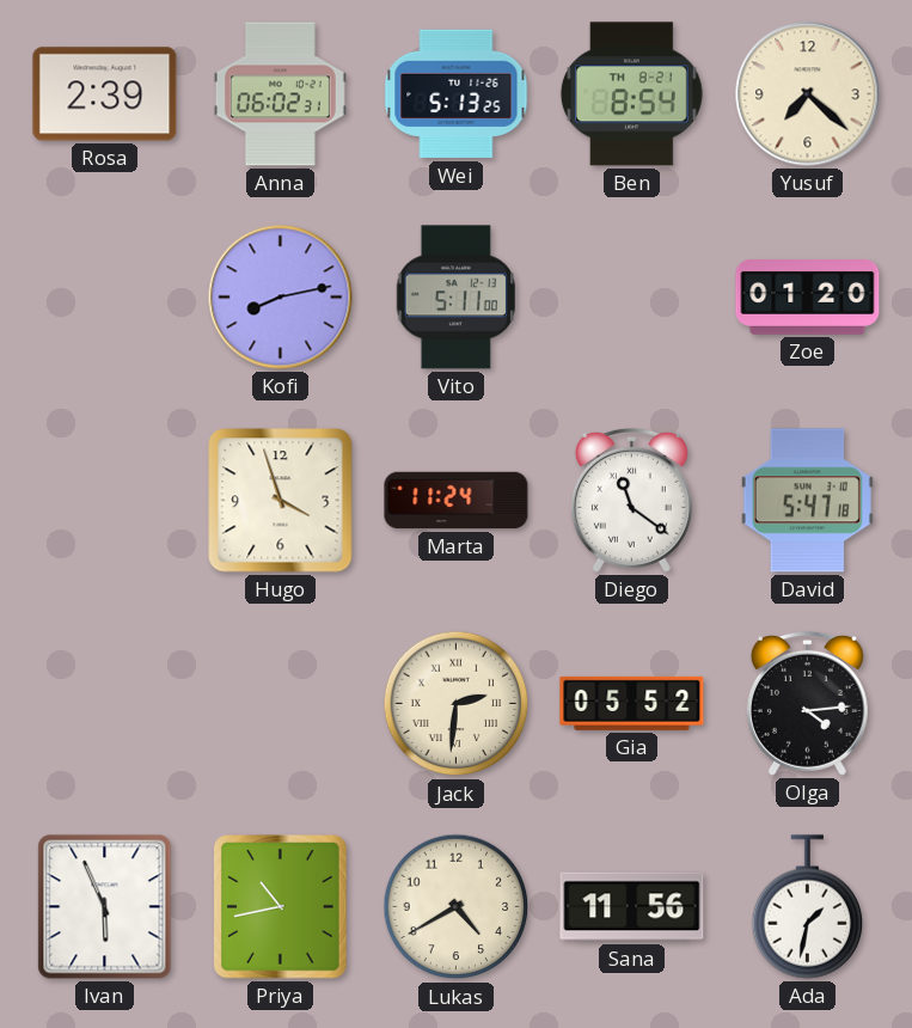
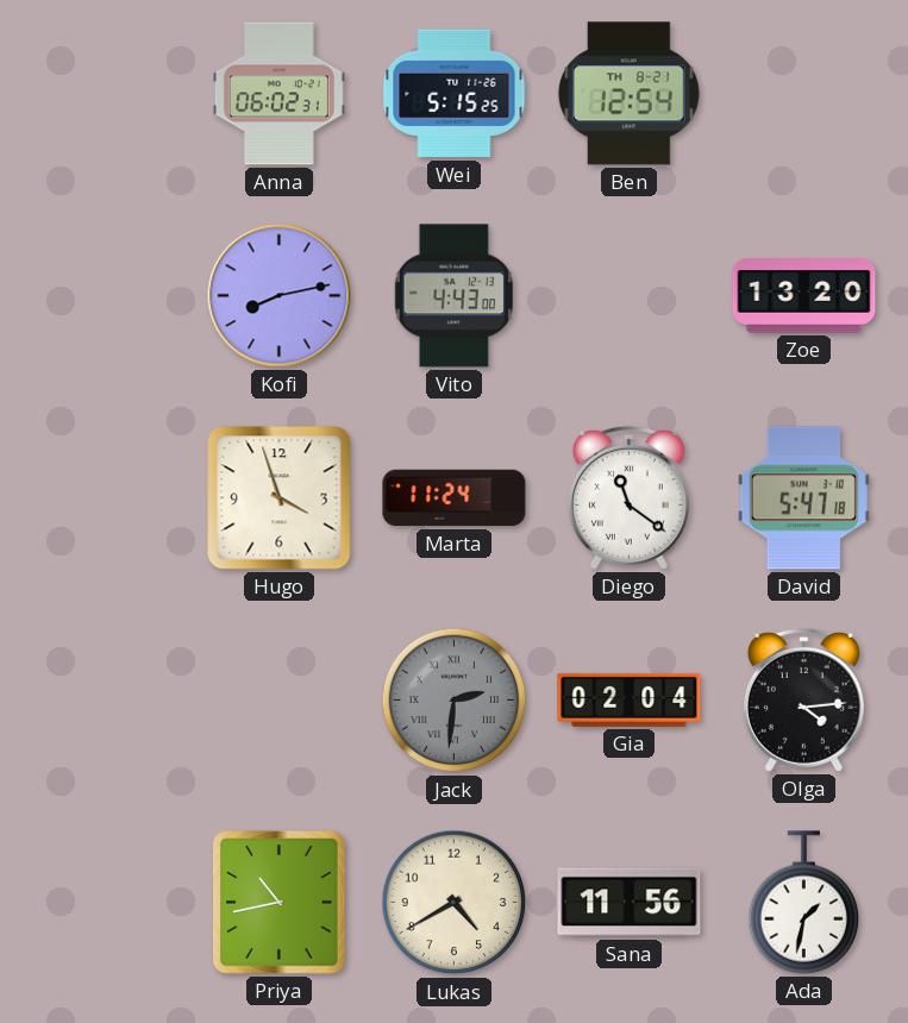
Rosa: 2:39 -> none
Wei: 5:13 -> 5:15
Ben: 8:54 -> 12:54
Yusuf: 7:22 -> none
Vito: 5:11 -> 4:43
Zoe: 01:20 -> 13:20
Jack dial: cream -> grey
Gia: 05:52 -> 02:04
Ivan: 5:56 -> none
